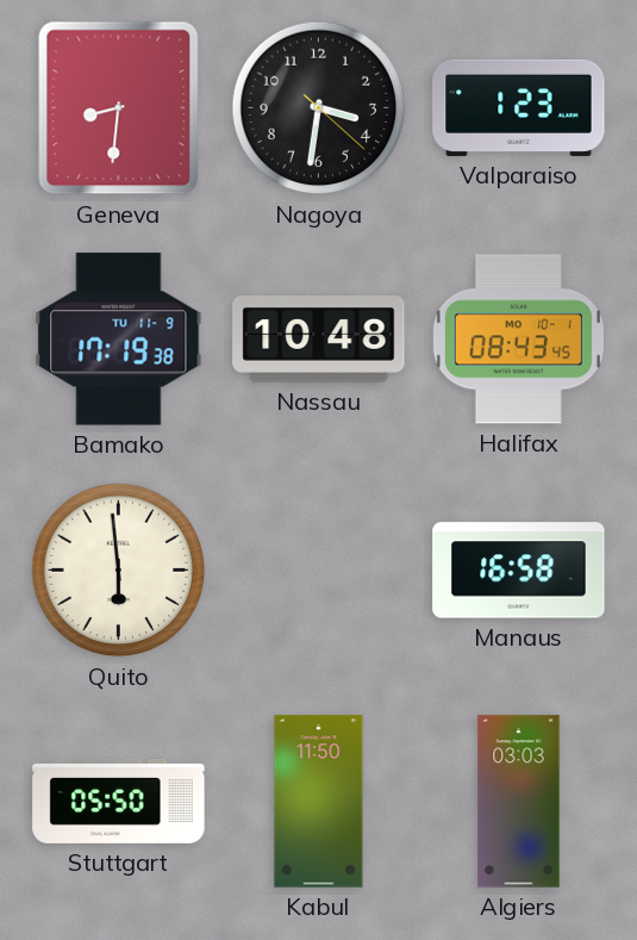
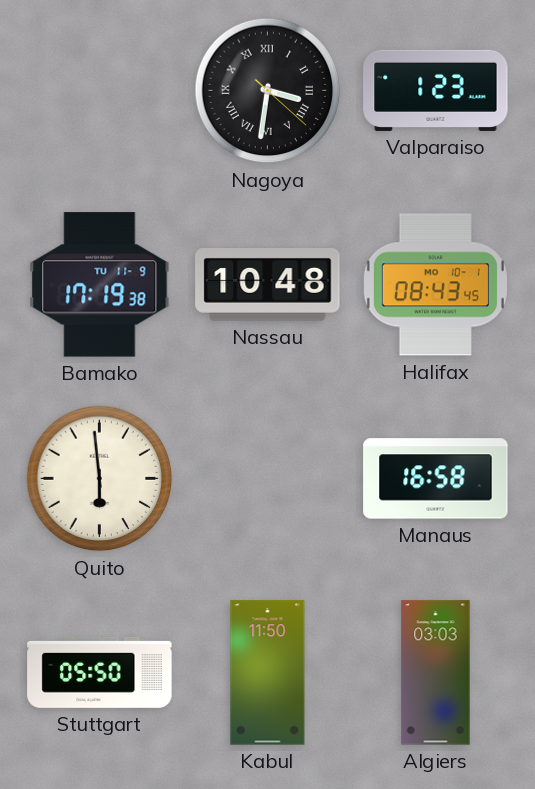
Geneva: 8:31 -> none
Nagoya numerals: Arabic -> Roman
